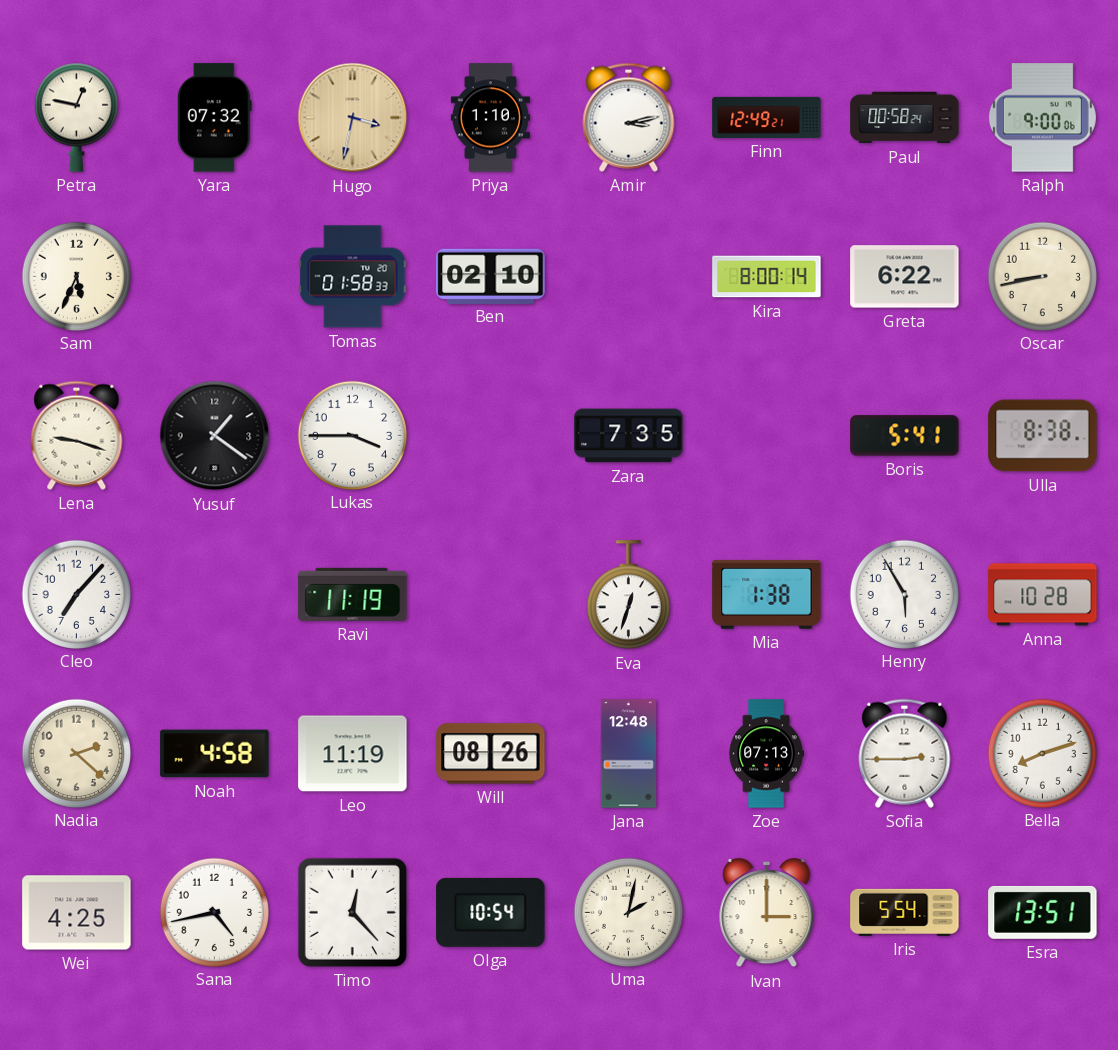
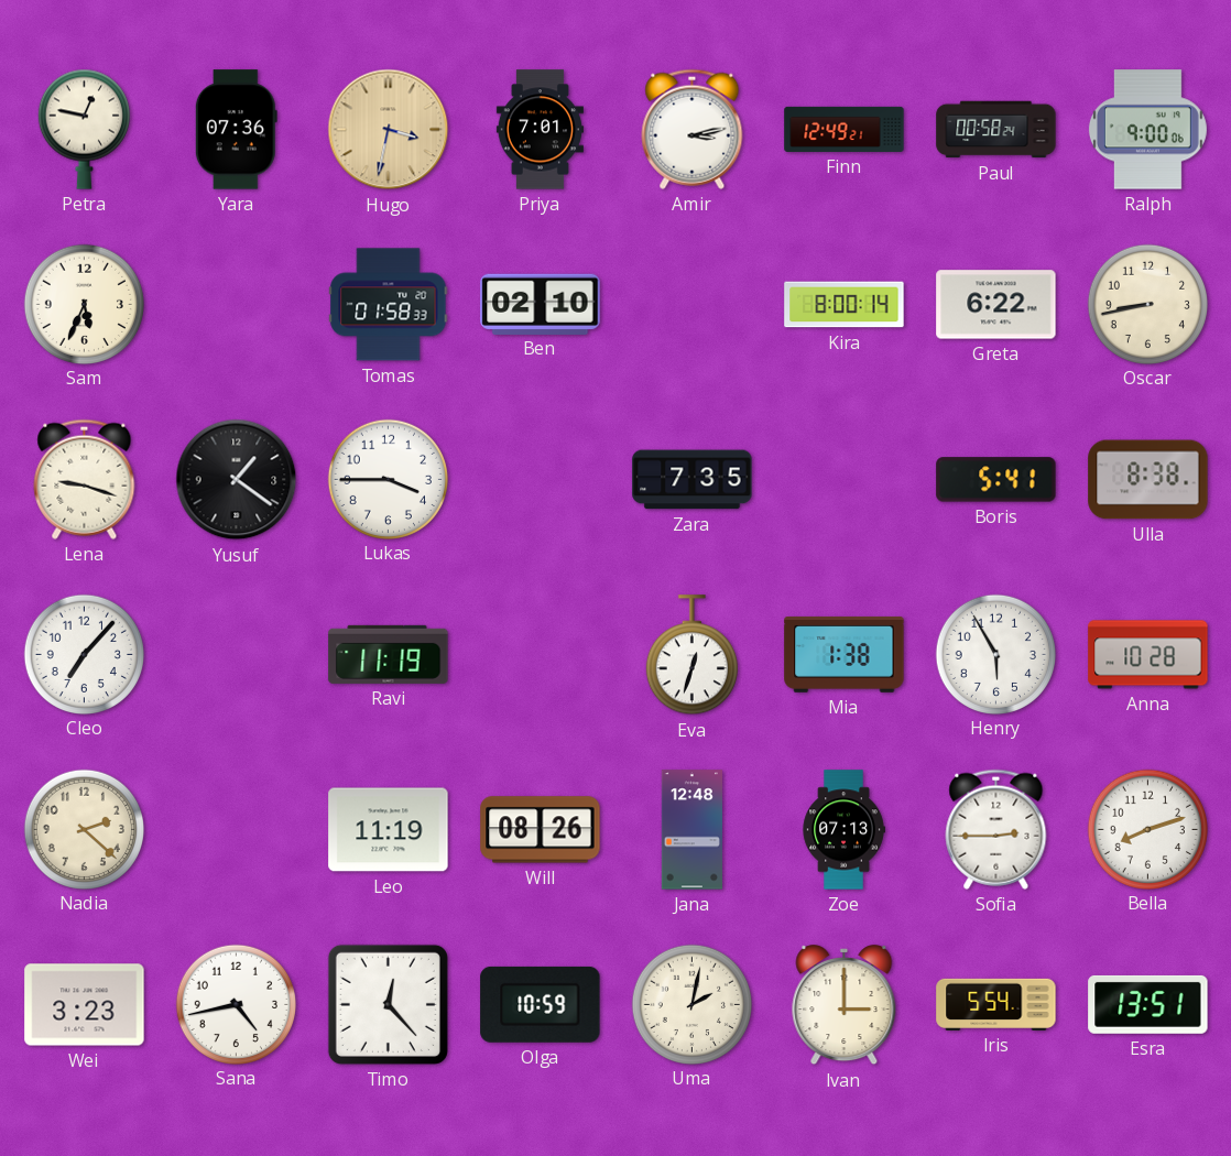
Yara: 07:32 -> 07:36
Priya: 1:10 -> 7:01
Noah: 4:58 -> none
Wei: 4:25 -> 3:23
Olga: 10:54 -> 10:59
